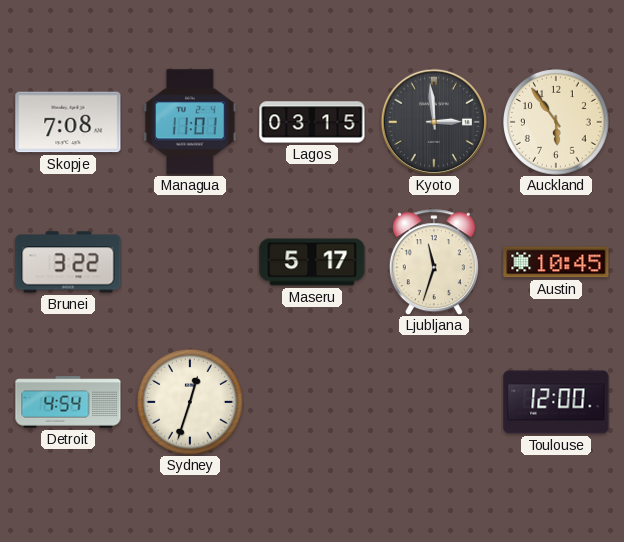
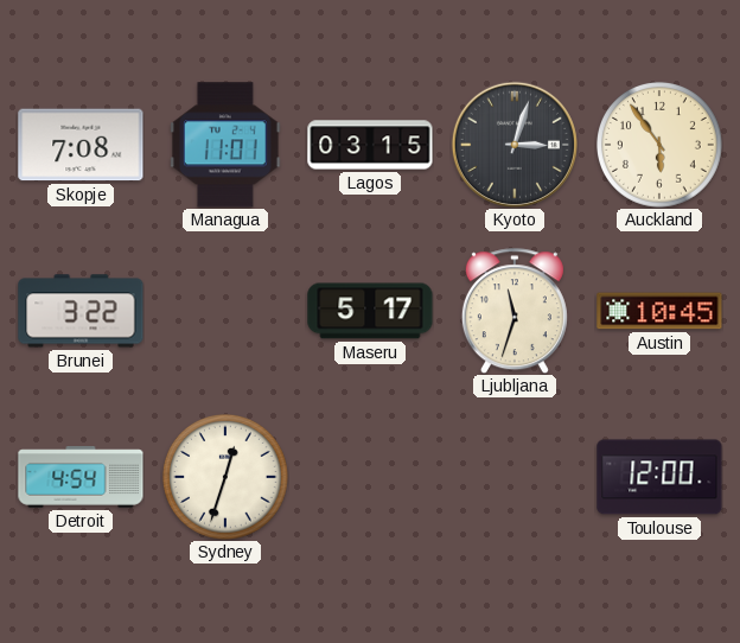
Kyoto: 2:59 -> 3:03
